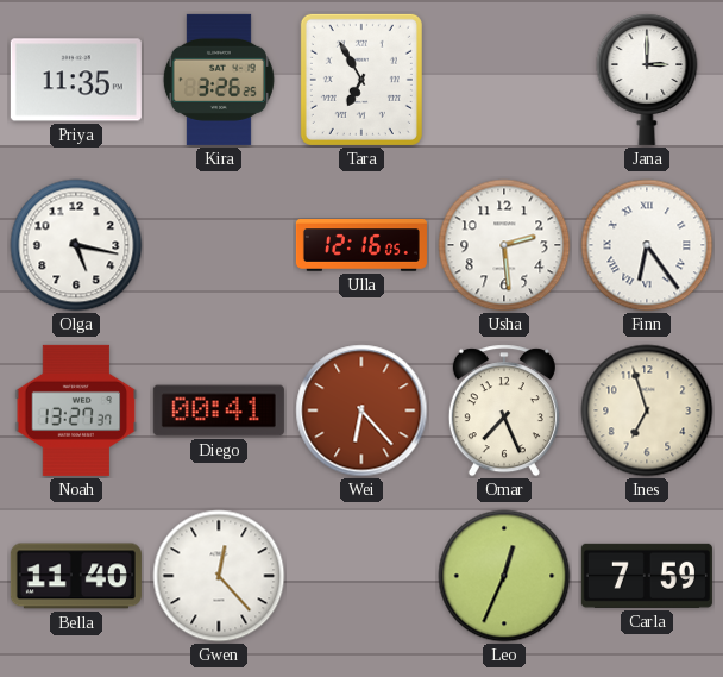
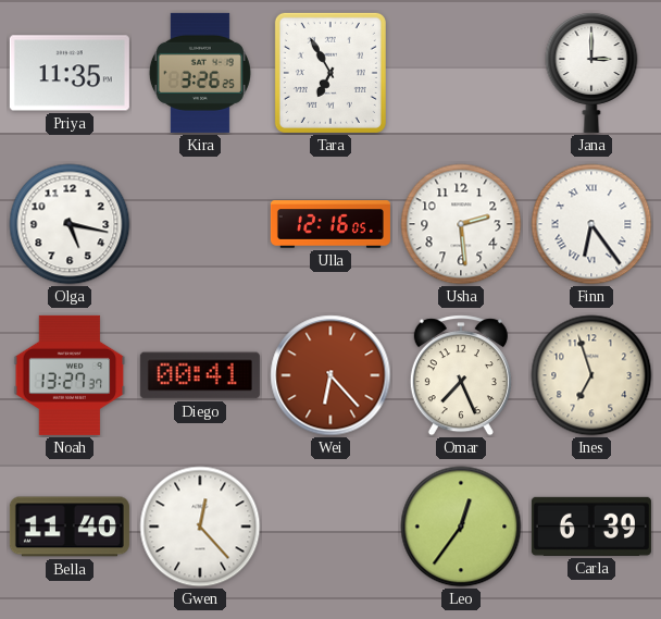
Leo: 12:34 -> 12:36
Carla: 7:59 -> 6:39
